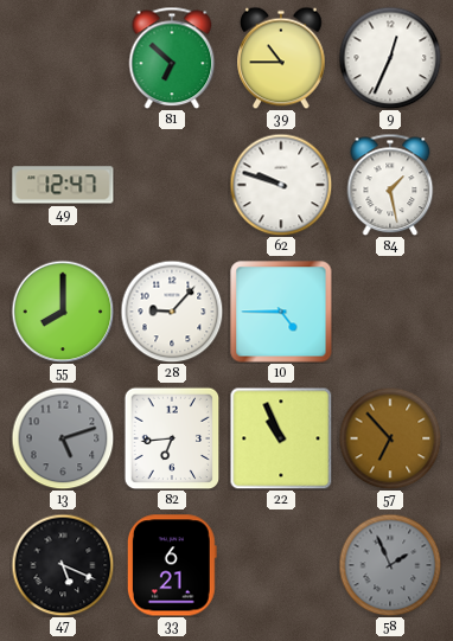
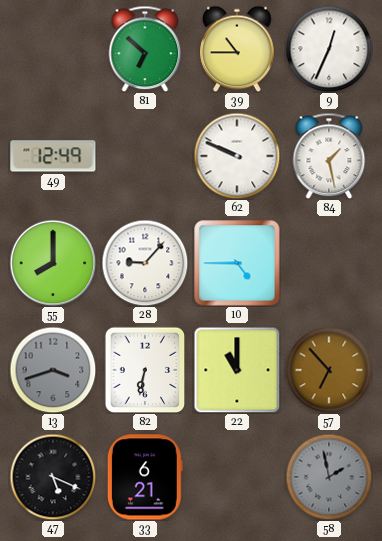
49: 12:47 -> 12:49
62: 9:48 -> 9:49
13: 5:12 -> 3:42
82: 6:44 -> 6:32
22: 10:56 -> 11:00
58: 1:56 -> 1:58
